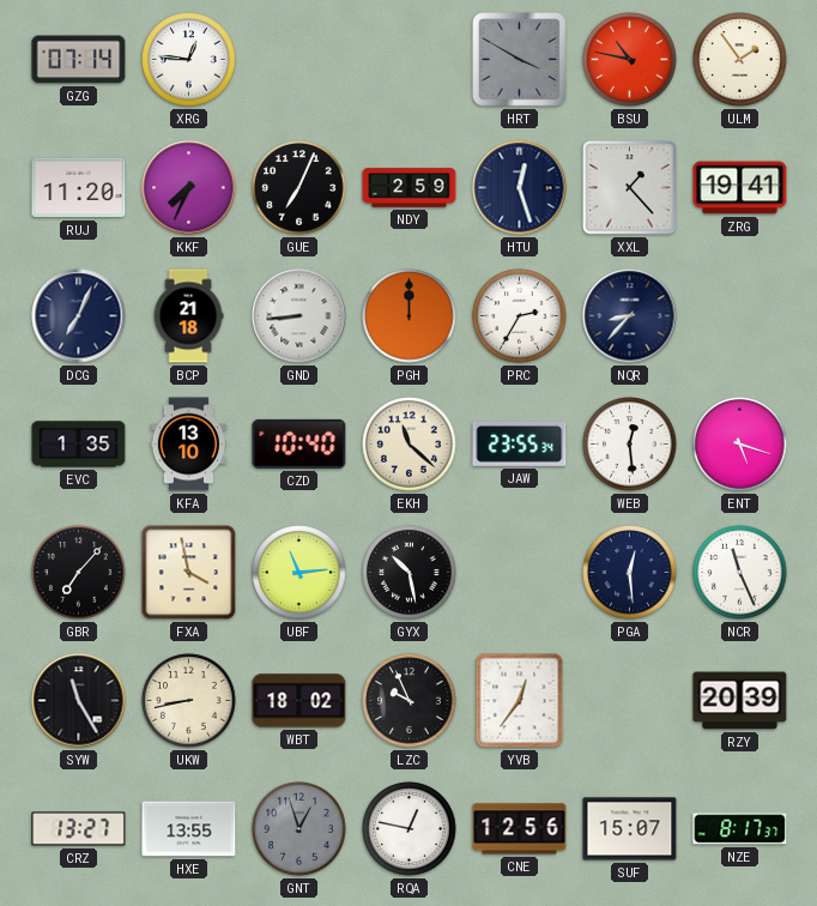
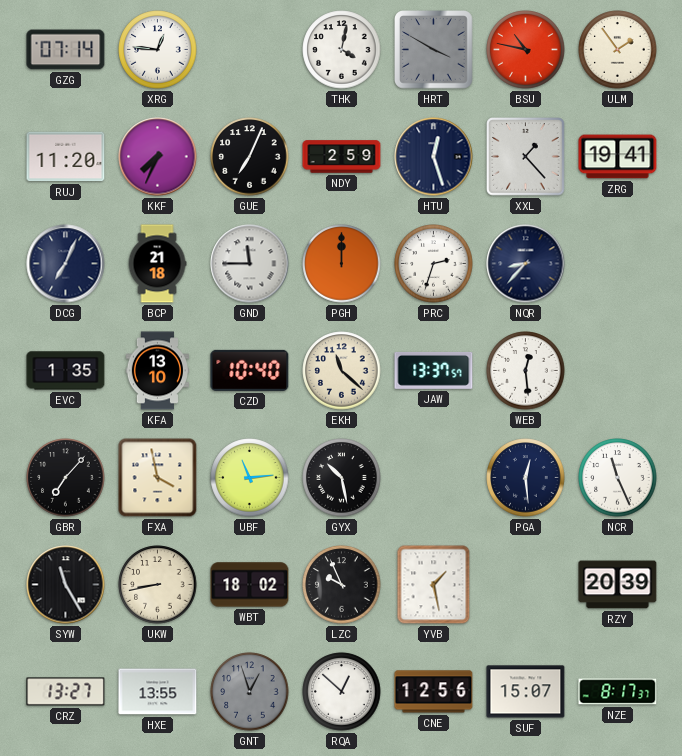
THK: none -> 4:02
GND: 8:44 -> 11:45
PRC: 2:35 -> 2:33
JAW: 23:55 -> 13:37
ENT: 5:18 -> none
YVB: 12:36 -> 1:28
RQA: 12:47 -> 12:52
